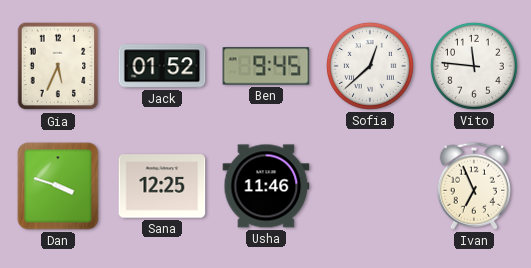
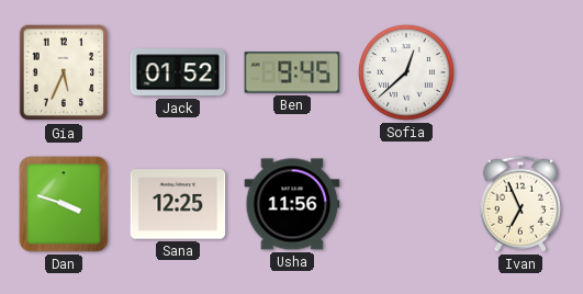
Vito: 11:46 -> none
Usha: 11:46 -> 11:56
